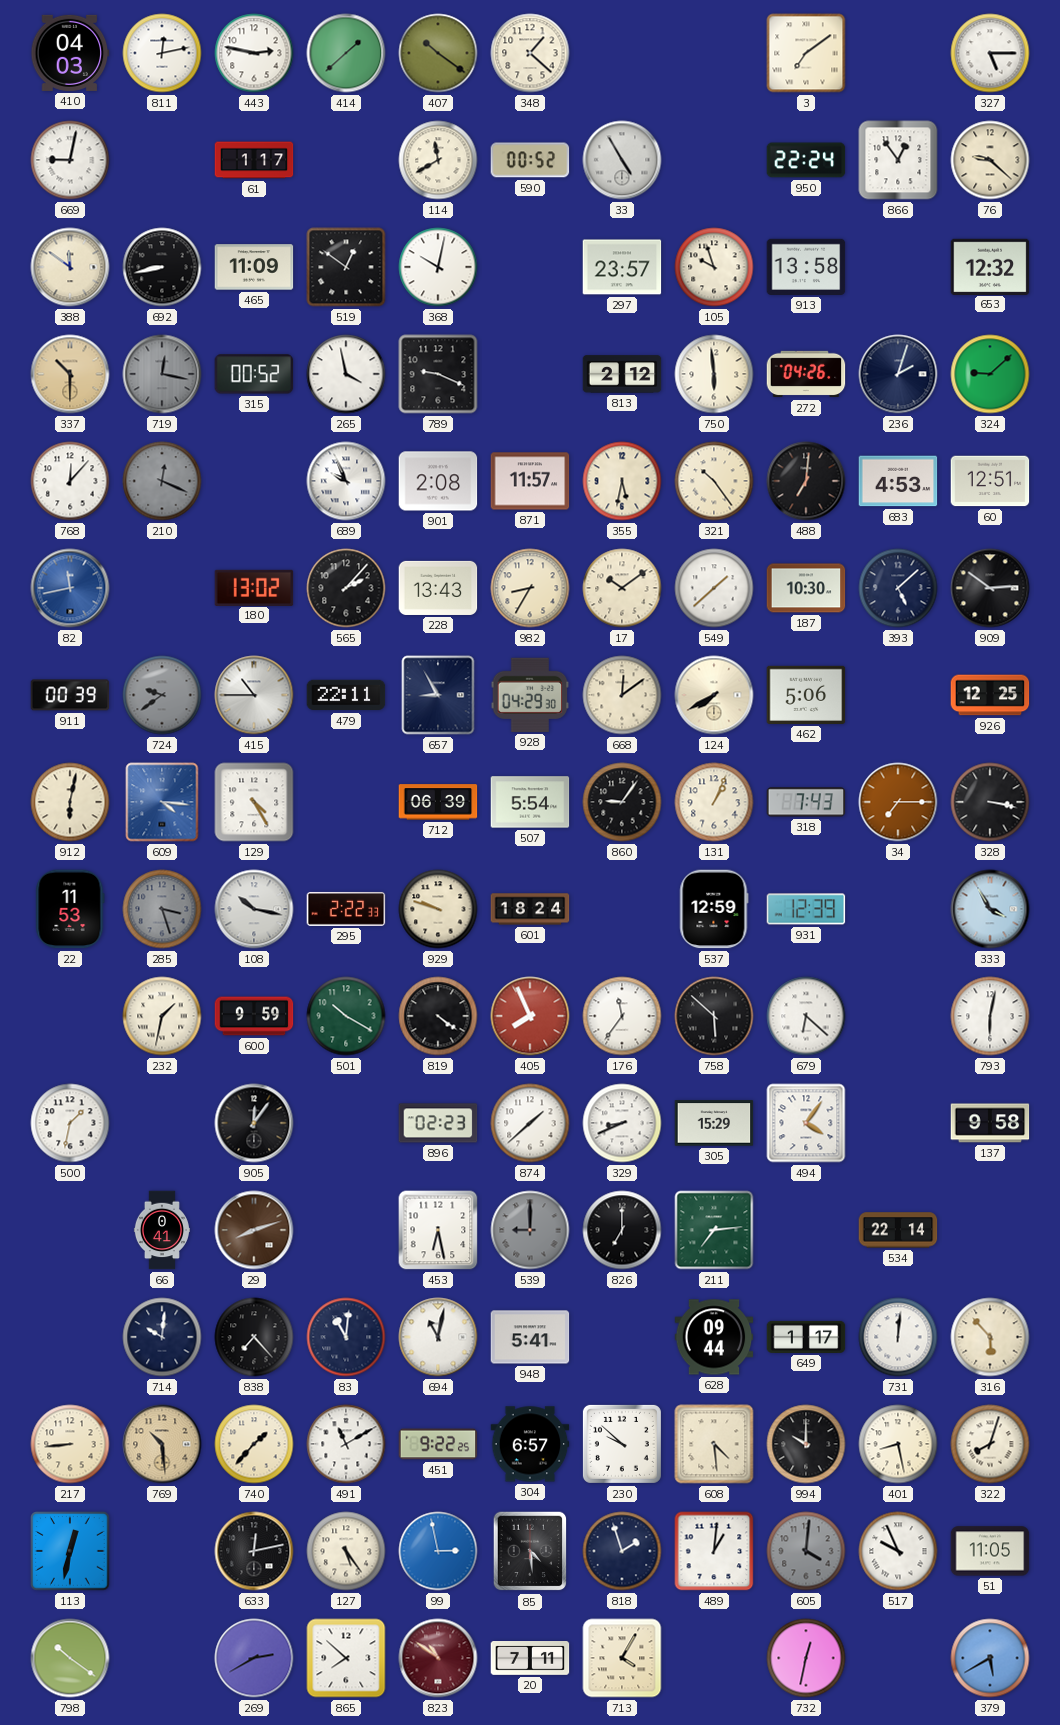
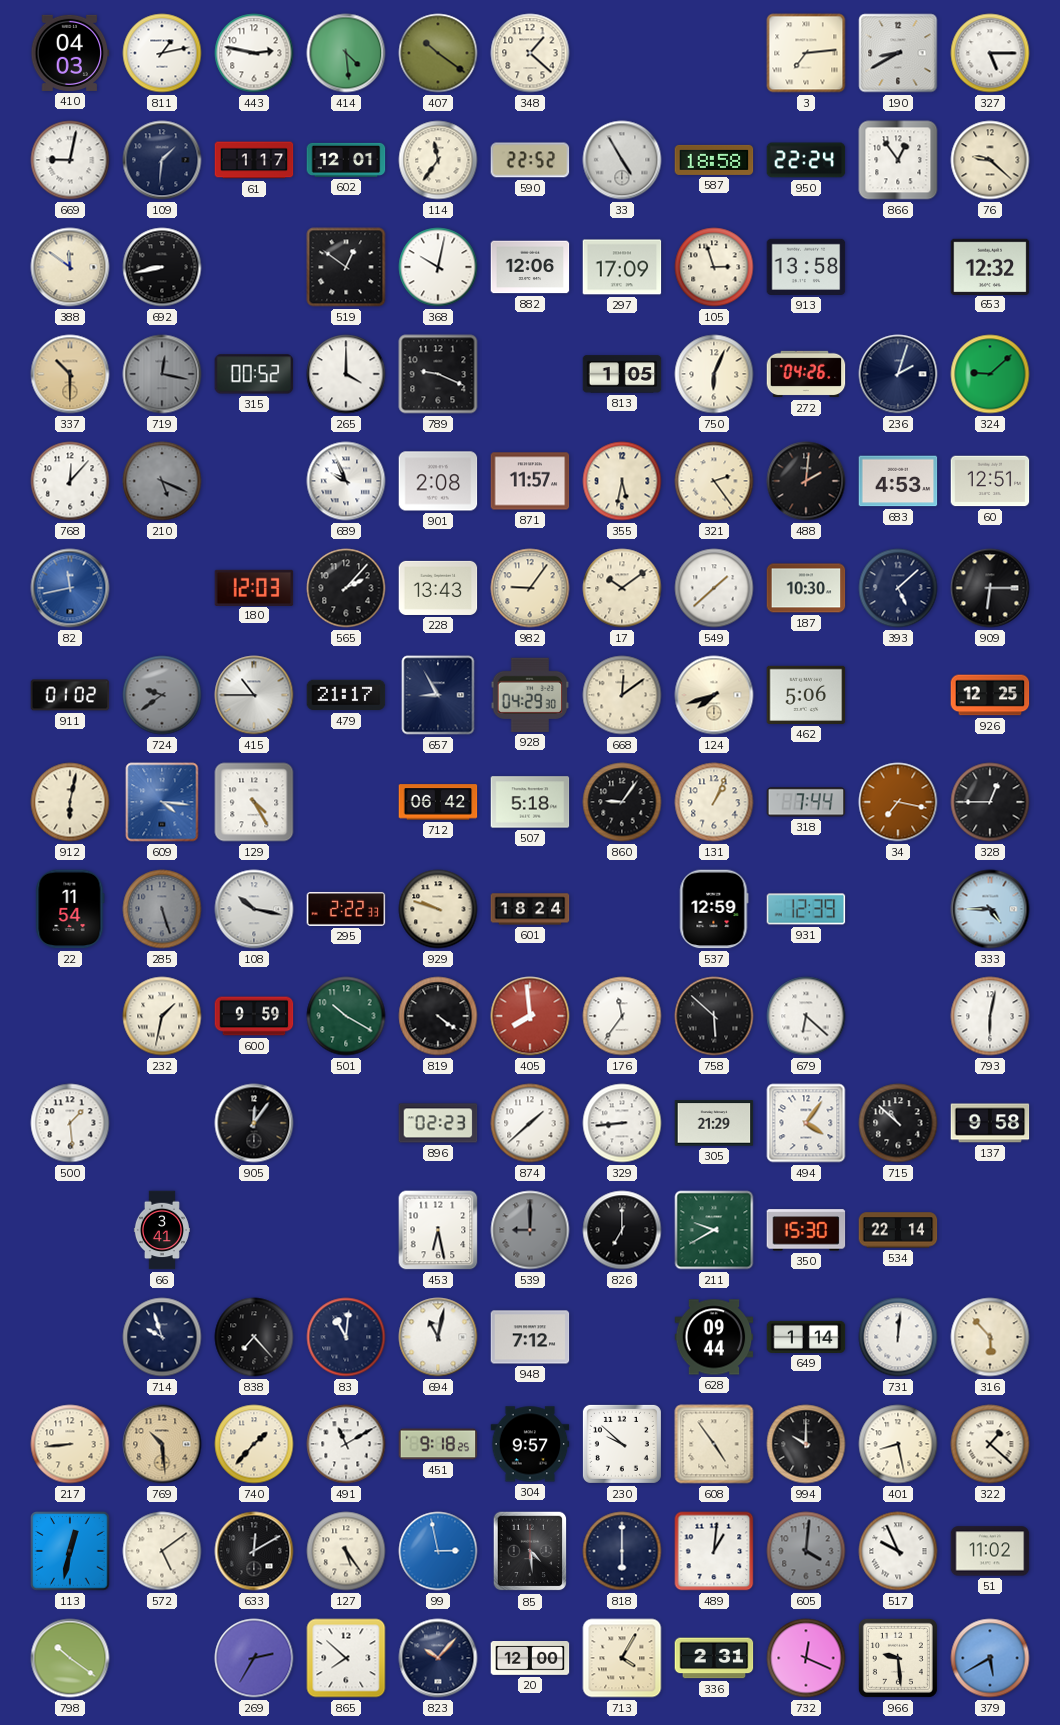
811: 12:13 -> 1:13
414: 1:38 -> 4:29
3: 7:09 -> 7:14
190: none -> 8:40
109: none -> 1:31
602: none -> 12:01
114: 11:40 -> 11:36
590: 00:52 -> 22:52
587: none -> 18:58
465: 11:09 -> none
882: none -> 12:06
297: 23:57 -> 17:09
105: 9:57 -> 2:57
265: 3:58 -> 4:00
813: 2:12 -> 1:05
750: 5:59 -> 6:04
210: 12:19 -> 5:19
321: 10:24 -> 2:24
488: 7:01 -> 2:01
180: 13:02 -> 12:03
982: 8:35 -> 9:06
909: 2:51 -> 6:15
911: 00:39 -> 01:02
479: 22:11 -> 21:17
124: 7:40 -> 7:42
712: 06:39 -> 06:42
507: 5:54 -> 5:18
318: 7:43 -> 7:44
34: 7:15 -> 7:17
328: 3:17 -> 12:45
22: 11:53 -> 11:54
285: 3:27 -> 5:27
333: 3:55 -> 4:45
405: 7:56 -> 7:59
500: 1:32 -> 1:29
329: 8:41 -> 8:44
305: 15:29 -> 21:29
715: none -> 10:52
66: 0:41 -> 3:41
29: 8:12 -> none
211: 7:14 -> 9:40
350: none -> 15:30
714: 10:01 -> 9:57
948: 5:41 -> 7:12
649: 1:17 -> 1:14
451: 9:22 -> 9:18
304: 6:57 -> 9:57
608: 4:29 -> 4:54
322: 8:03 -> 1:22
572: none -> 5:09
633: 12:13 -> 12:10
818: 1:57 -> 6:00
51: 11:05 -> 11:02
269: 2:40 -> 2:35
823: 10:51 -> 10:07
823 dial: burgundy -> navy
20: 7:11 -> 12:00
336: none -> 2:31
732: 12:32 -> 12:19
966: none -> 9:29
